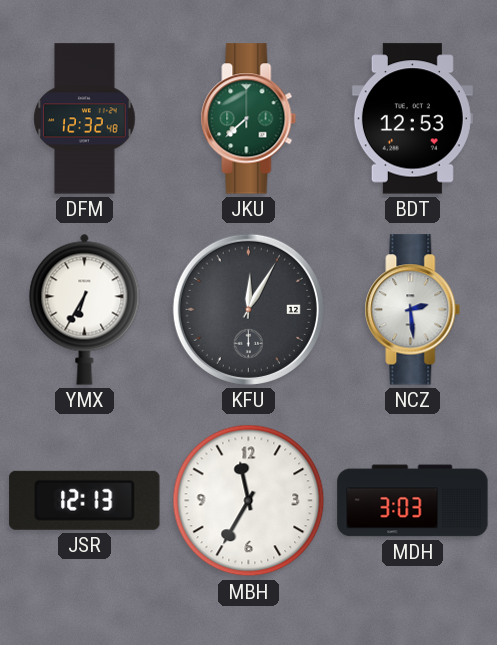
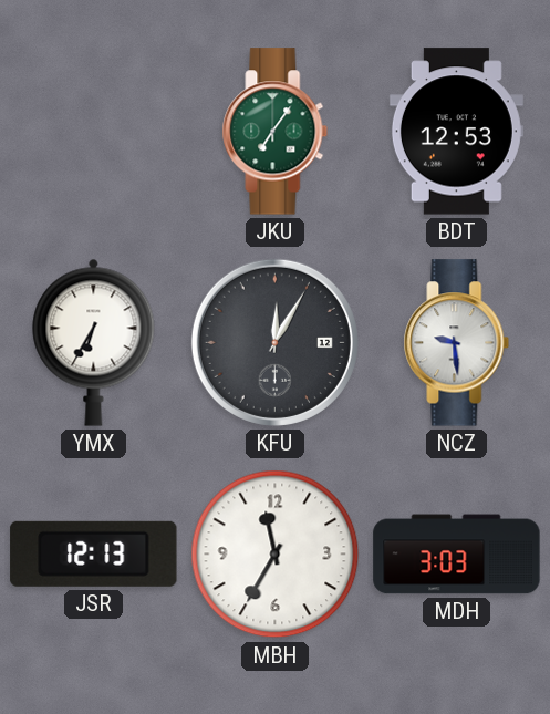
DFM: 12:32 -> none
JKU: 7:38 -> 7:06
NCZ: 2:29 -> 9:29
